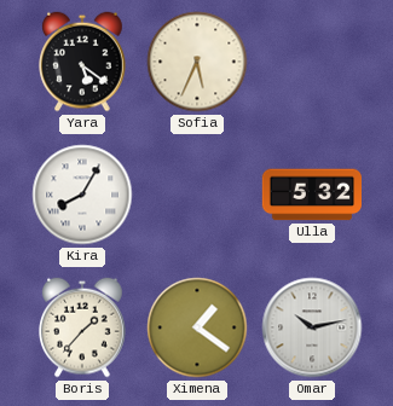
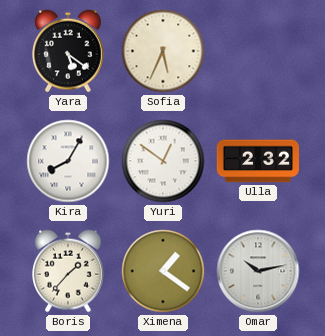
Yuri: none -> 12:51
Ulla: 5:32 -> 2:32
